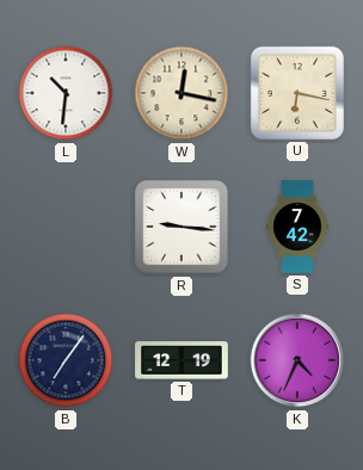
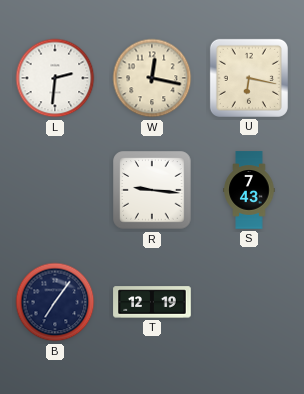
L: 10:31 -> 2:31
S: 7:42 -> 7:43
K: 4:34 -> none
